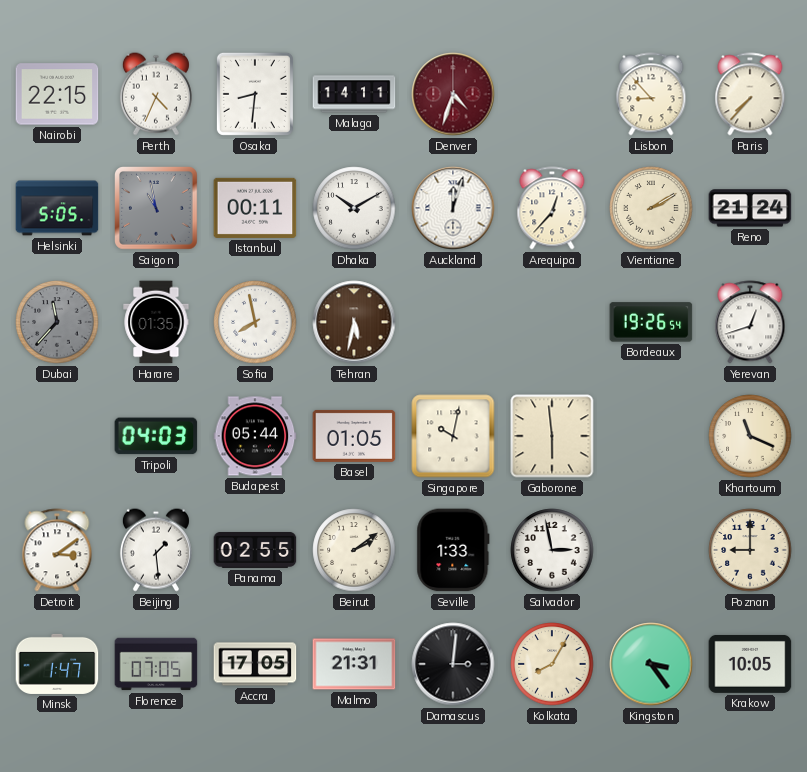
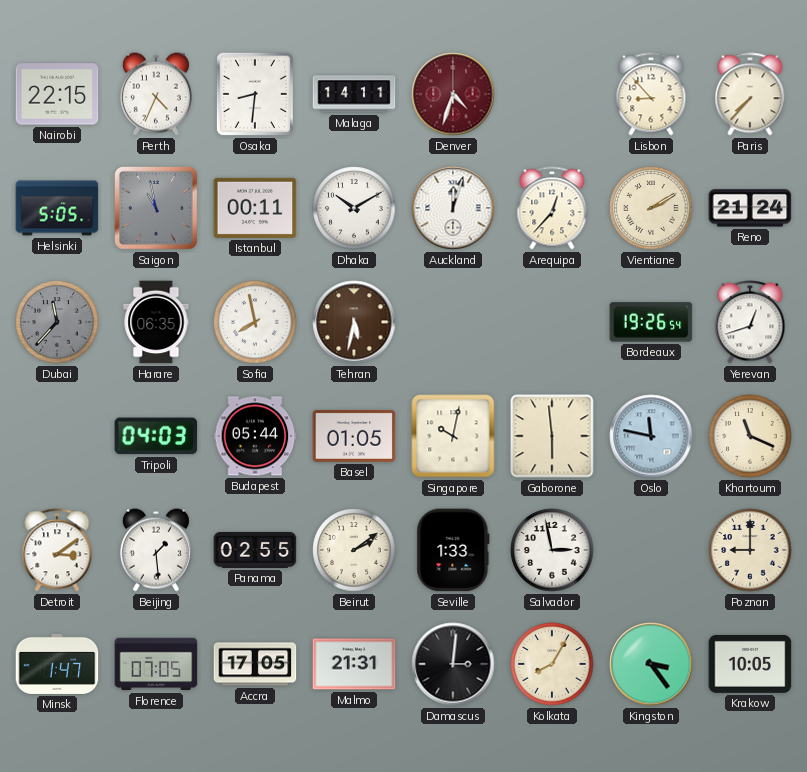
Harare: 01:35 -> 06:35
Oslo: none -> 11:47
